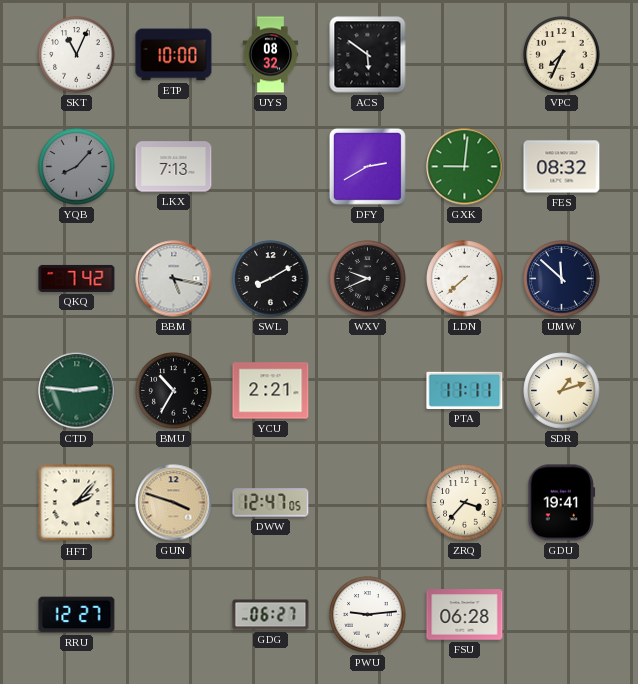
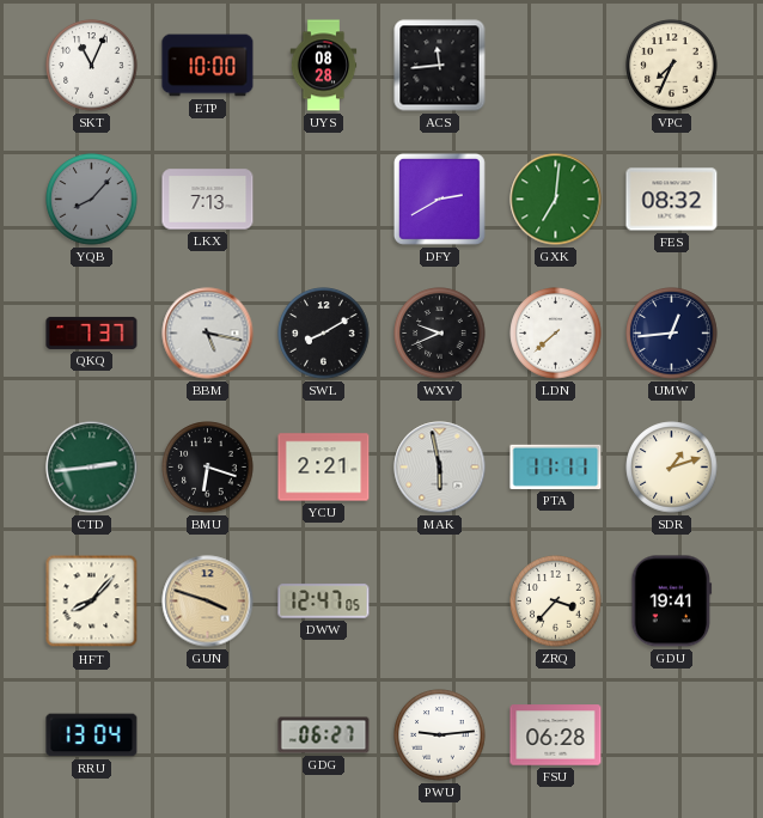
UYS: 08:32 -> 08:28
ACS: 5:51 -> 11:44
GXK: 9:01 -> 7:01
QKQ: 7:42 -> 7:37
UMW: 11:52 -> 12:44
CTD: 2:46 -> 2:44
BMU: 10:35 -> 6:18
MAK: none -> 5:58
HFT: 2:07 -> 8:07
RRU: 12:27 -> 13:04
